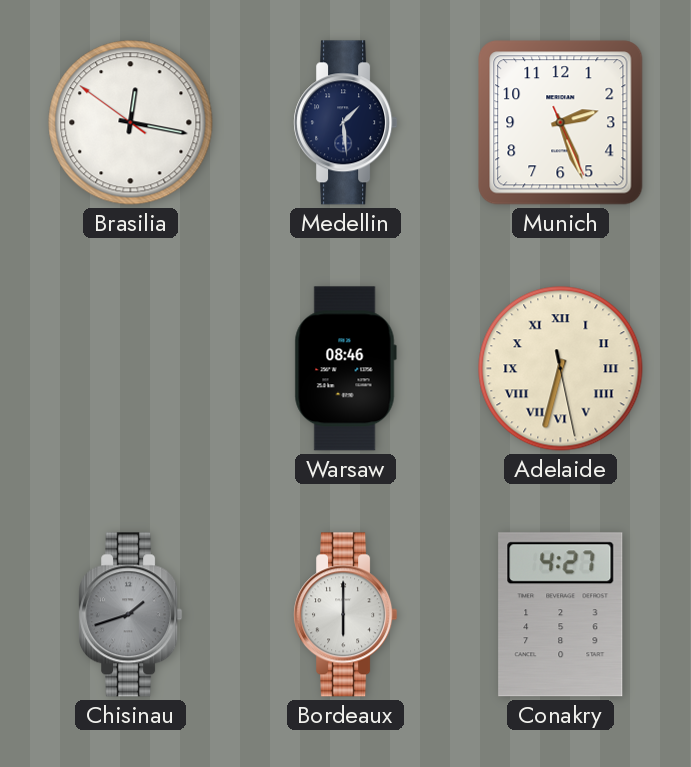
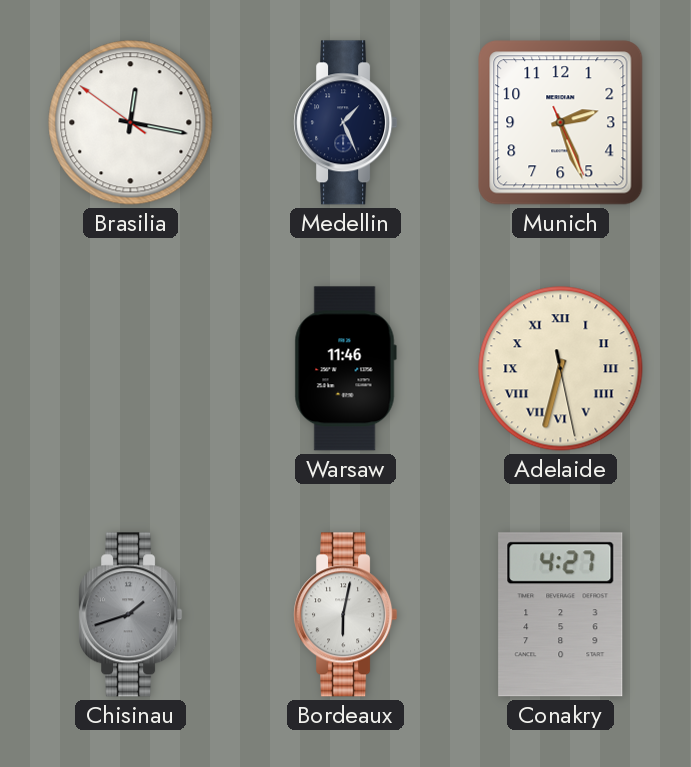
Medellin: 1:29 -> 1:26
Warsaw: 08:46 -> 11:46
Bordeaux: 6:00 -> 6:02
